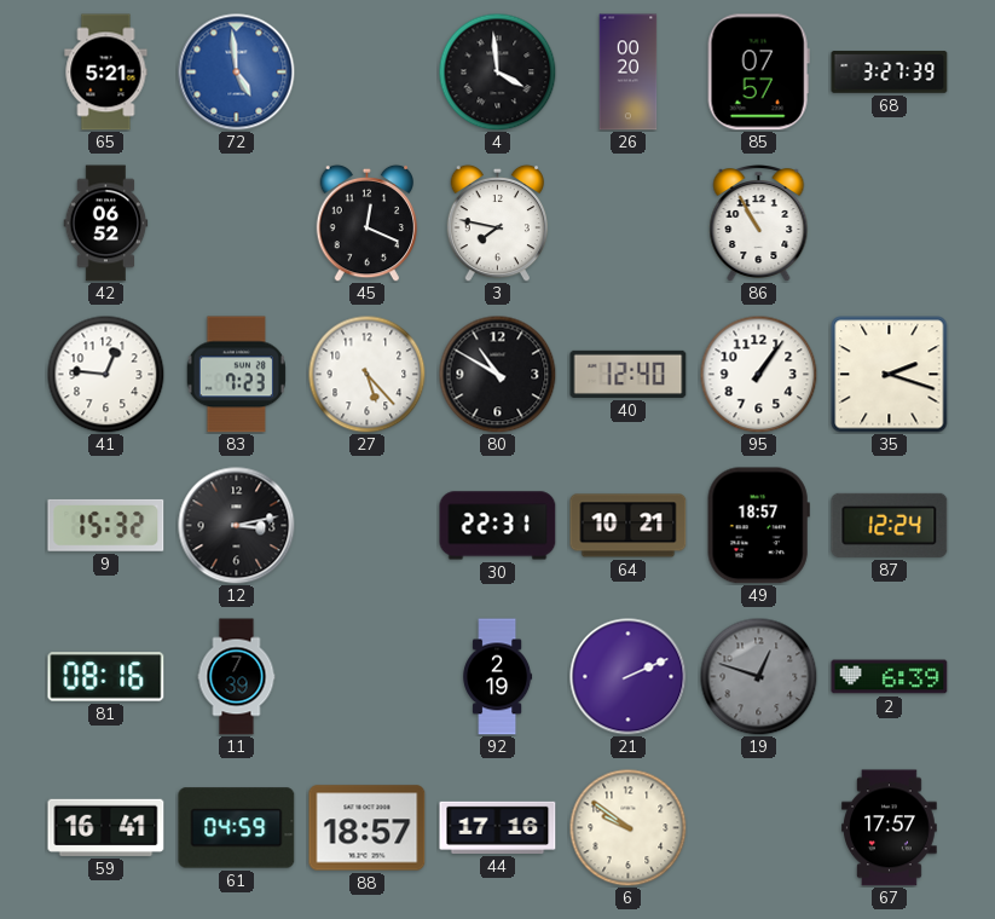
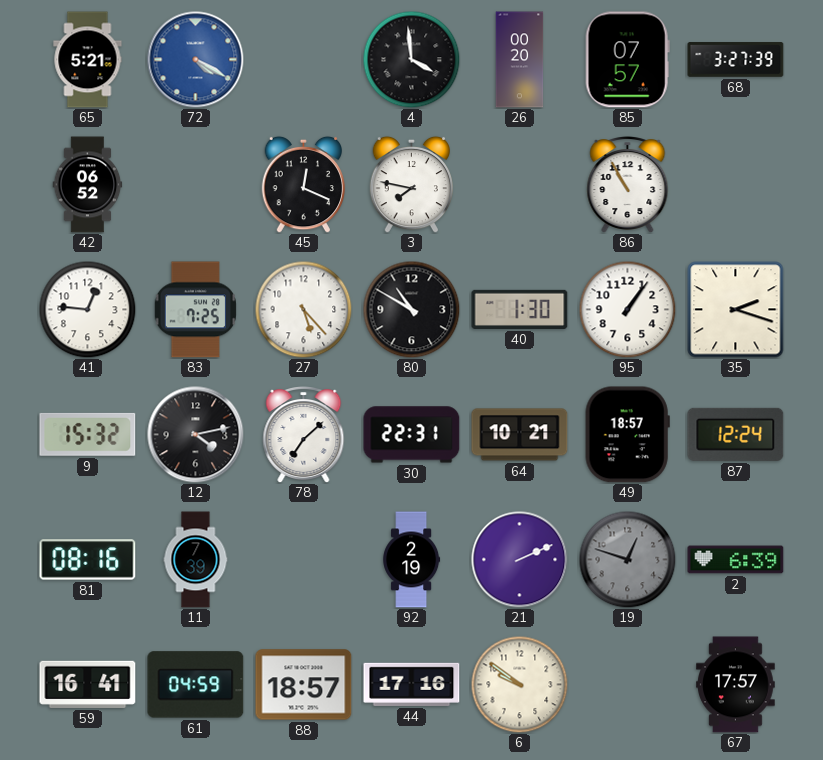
72: 4:59 -> 4:20
83: 7:23 -> 7:25
40: 12:40 -> 1:30
12: 3:13 -> 4:13
78: none -> 7:08
